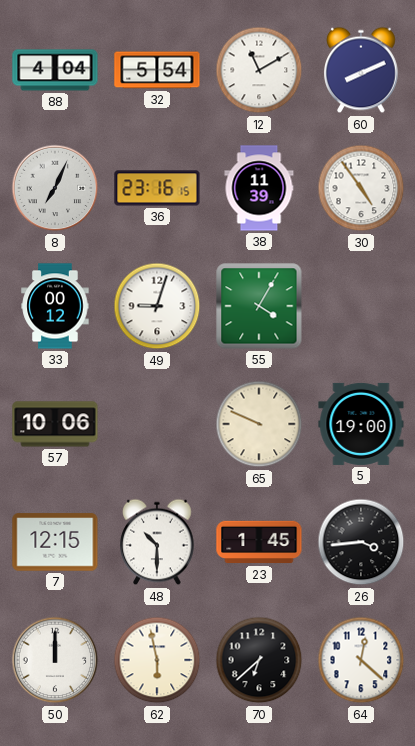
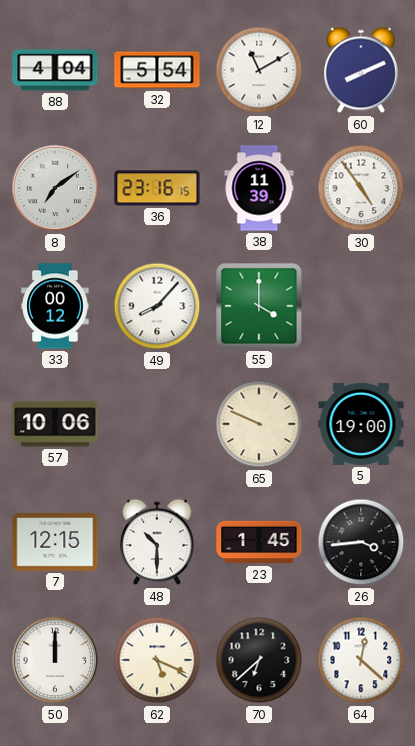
8: 7:04 -> 7:09
49: 9:03 -> 8:07
55: 4:05 -> 4:00
62: 5:58 -> 5:19
